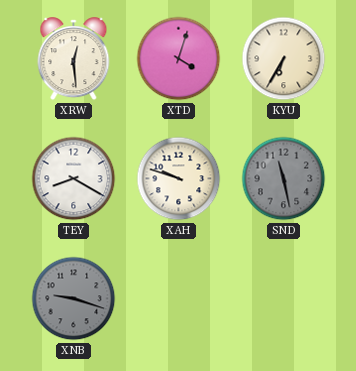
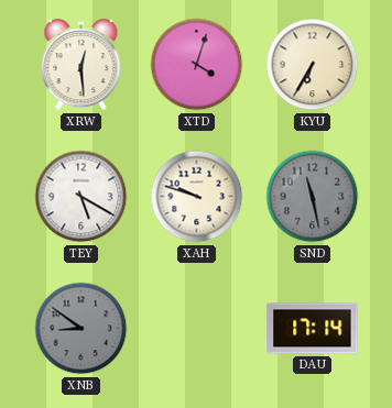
TEY: 8:20 -> 5:20
XNB: 9:18 -> 8:51
DAU: none -> 17:14
